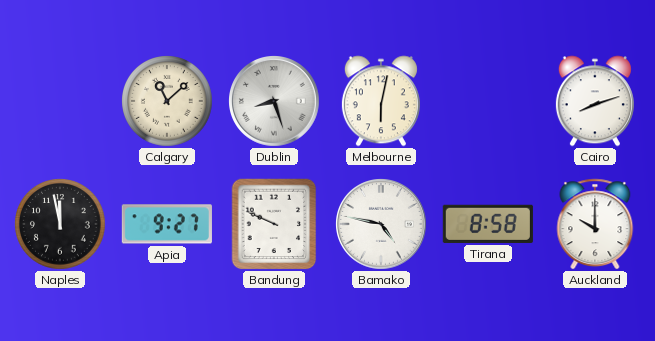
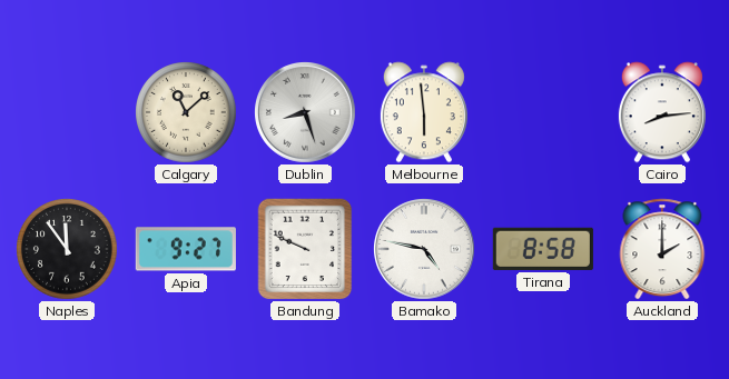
Melbourne: 6:02 -> 5:59
Cairo: 8:12 -> 8:14
Naples: 11:58 -> 11:54
Auckland: 10:00 -> 2:00
